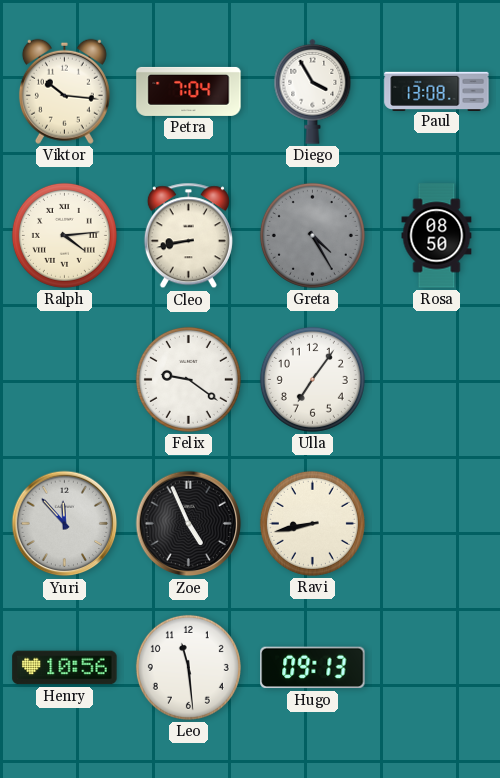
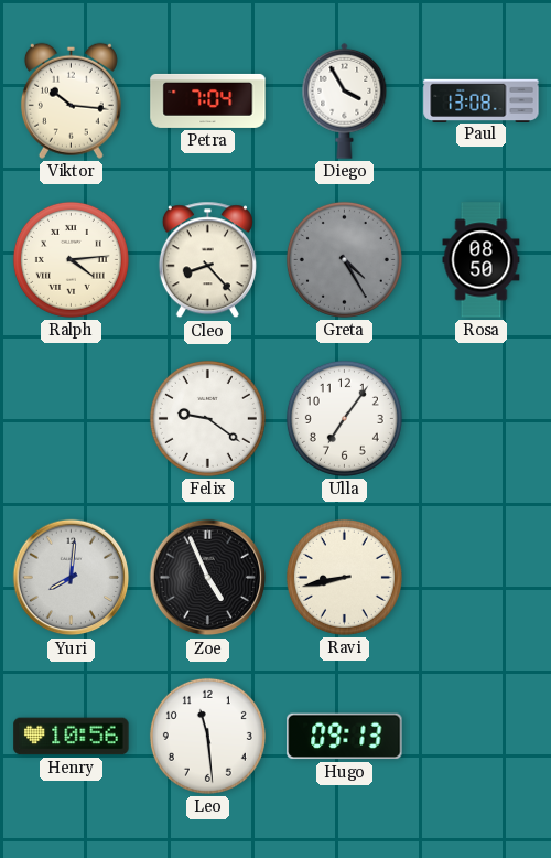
Cleo: 8:43 -> 8:23
Yuri: 11:53 -> 8:01
